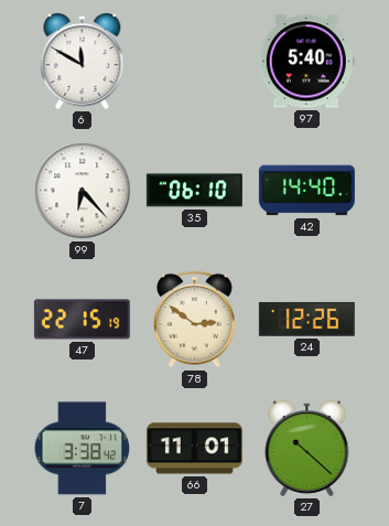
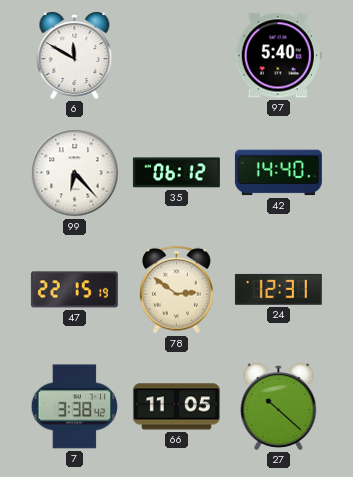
35: 06:10 -> 06:12
24: 12:26 -> 12:31
66: 11:01 -> 11:05
